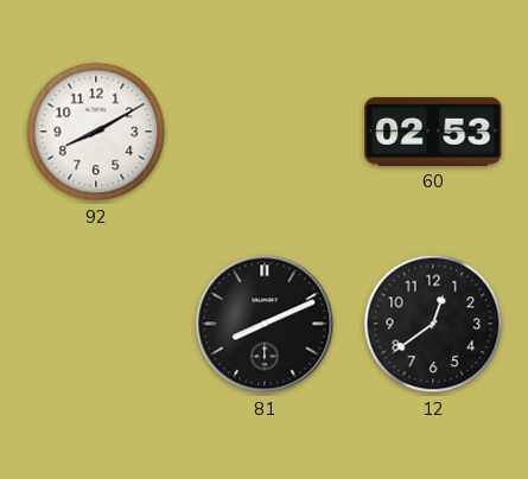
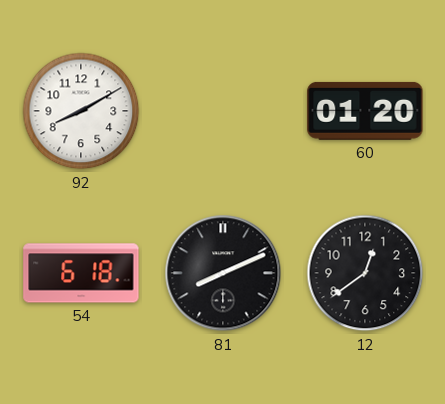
60: 02:53 -> 01:20
54: none -> 6:18
